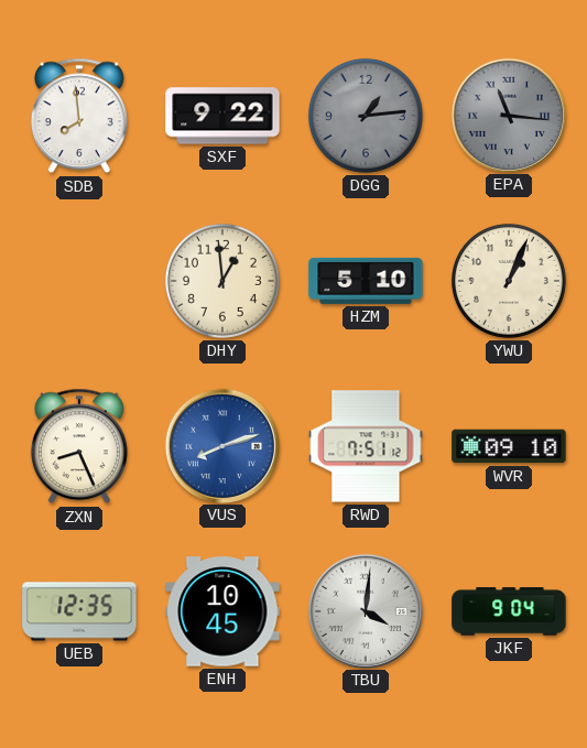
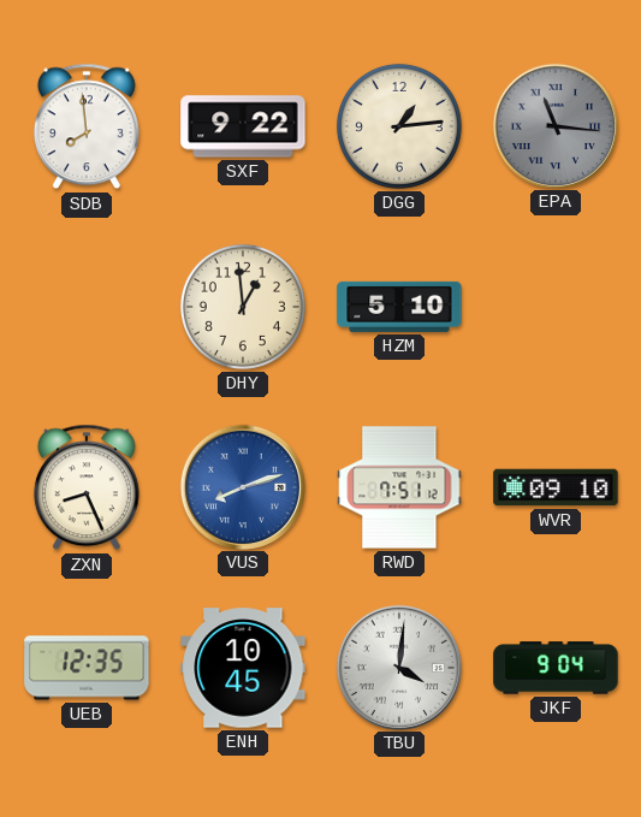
DGG dial: grey -> cream
YWU: 1:04 -> none
